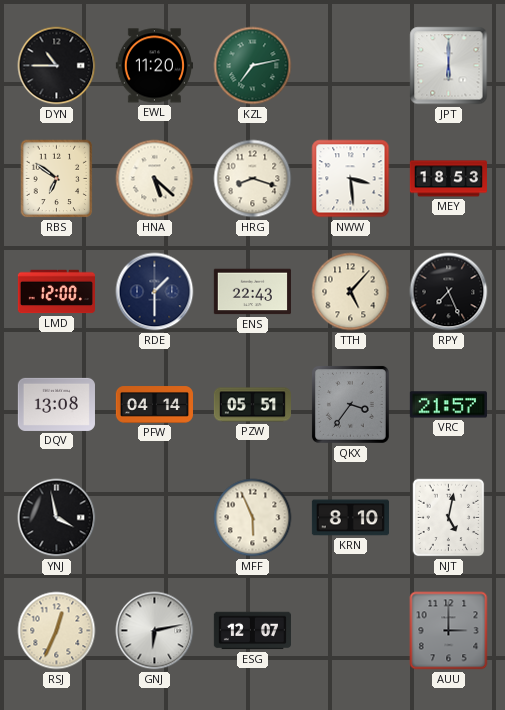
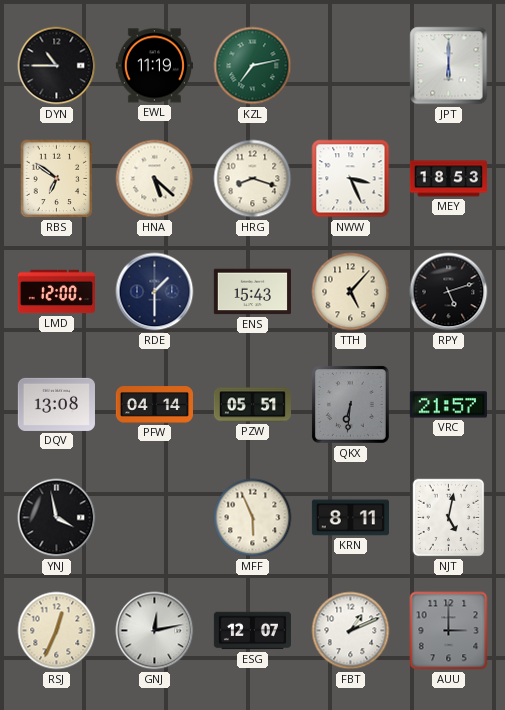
EWL: 11:20 -> 11:19
NWW: 3:29 -> 3:26
ENS: 22:43 -> 15:43
RPY: 7:26 -> 5:12
QKX: 3:36 -> 6:31
KRN: 8:10 -> 8:11
GNJ: 6:13 -> 12:13
FBT: none -> 1:11
